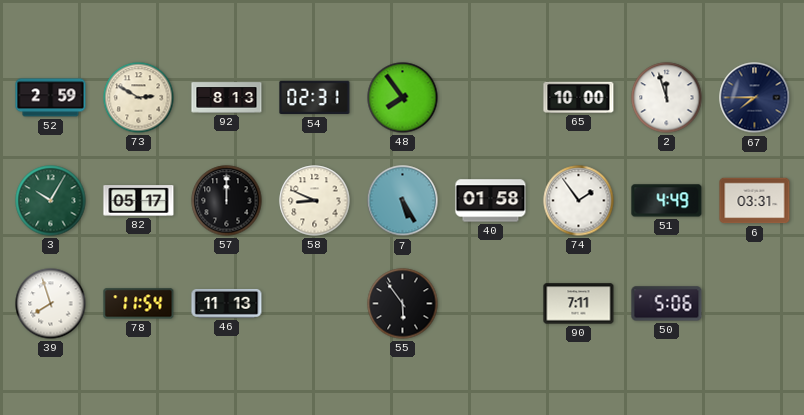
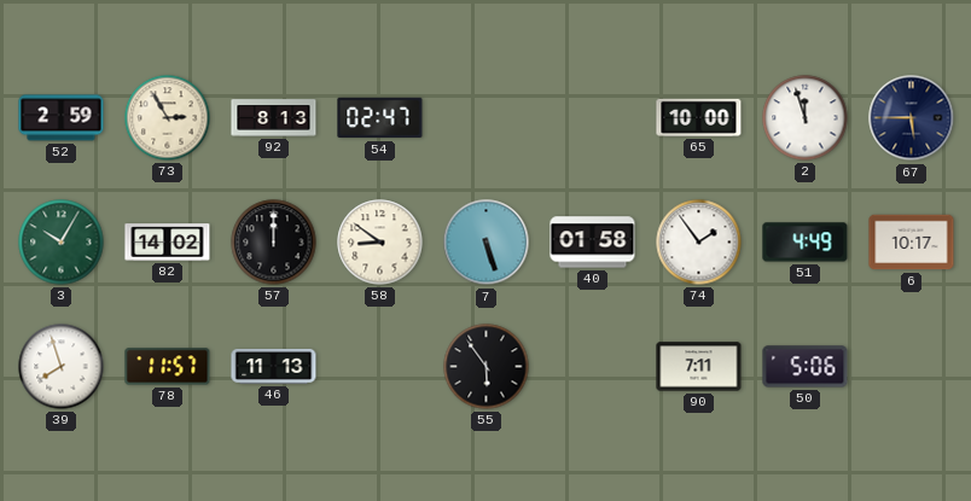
73: 2:50 -> 2:55
54: 02:31 -> 02:47
48: 7:54 -> none
67: 7:45 -> 5:45
82: 05:17 -> 14:02
58: 8:49 -> 8:51
7: 5:25 -> 5:27
6: 03:31 -> 10:17
78: 11:54 -> 11:57
